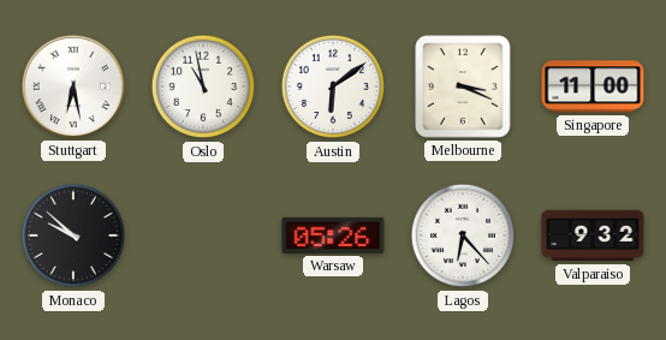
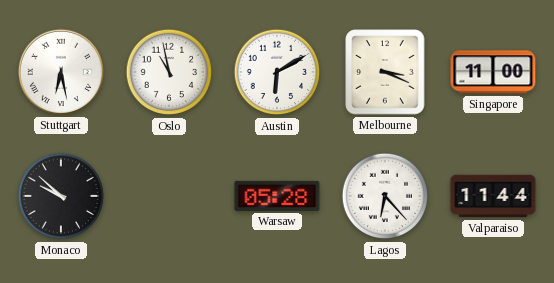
Austin: 6:09 -> 6:10
Warsaw: 05:26 -> 05:28
Valparaiso: 9:32 -> 11:44
